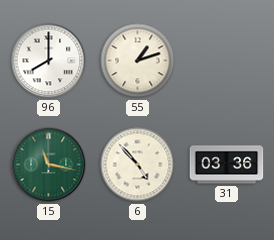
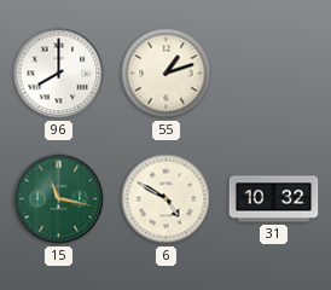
6: 4:53 -> 4:50
31: 03:36 -> 10:32
